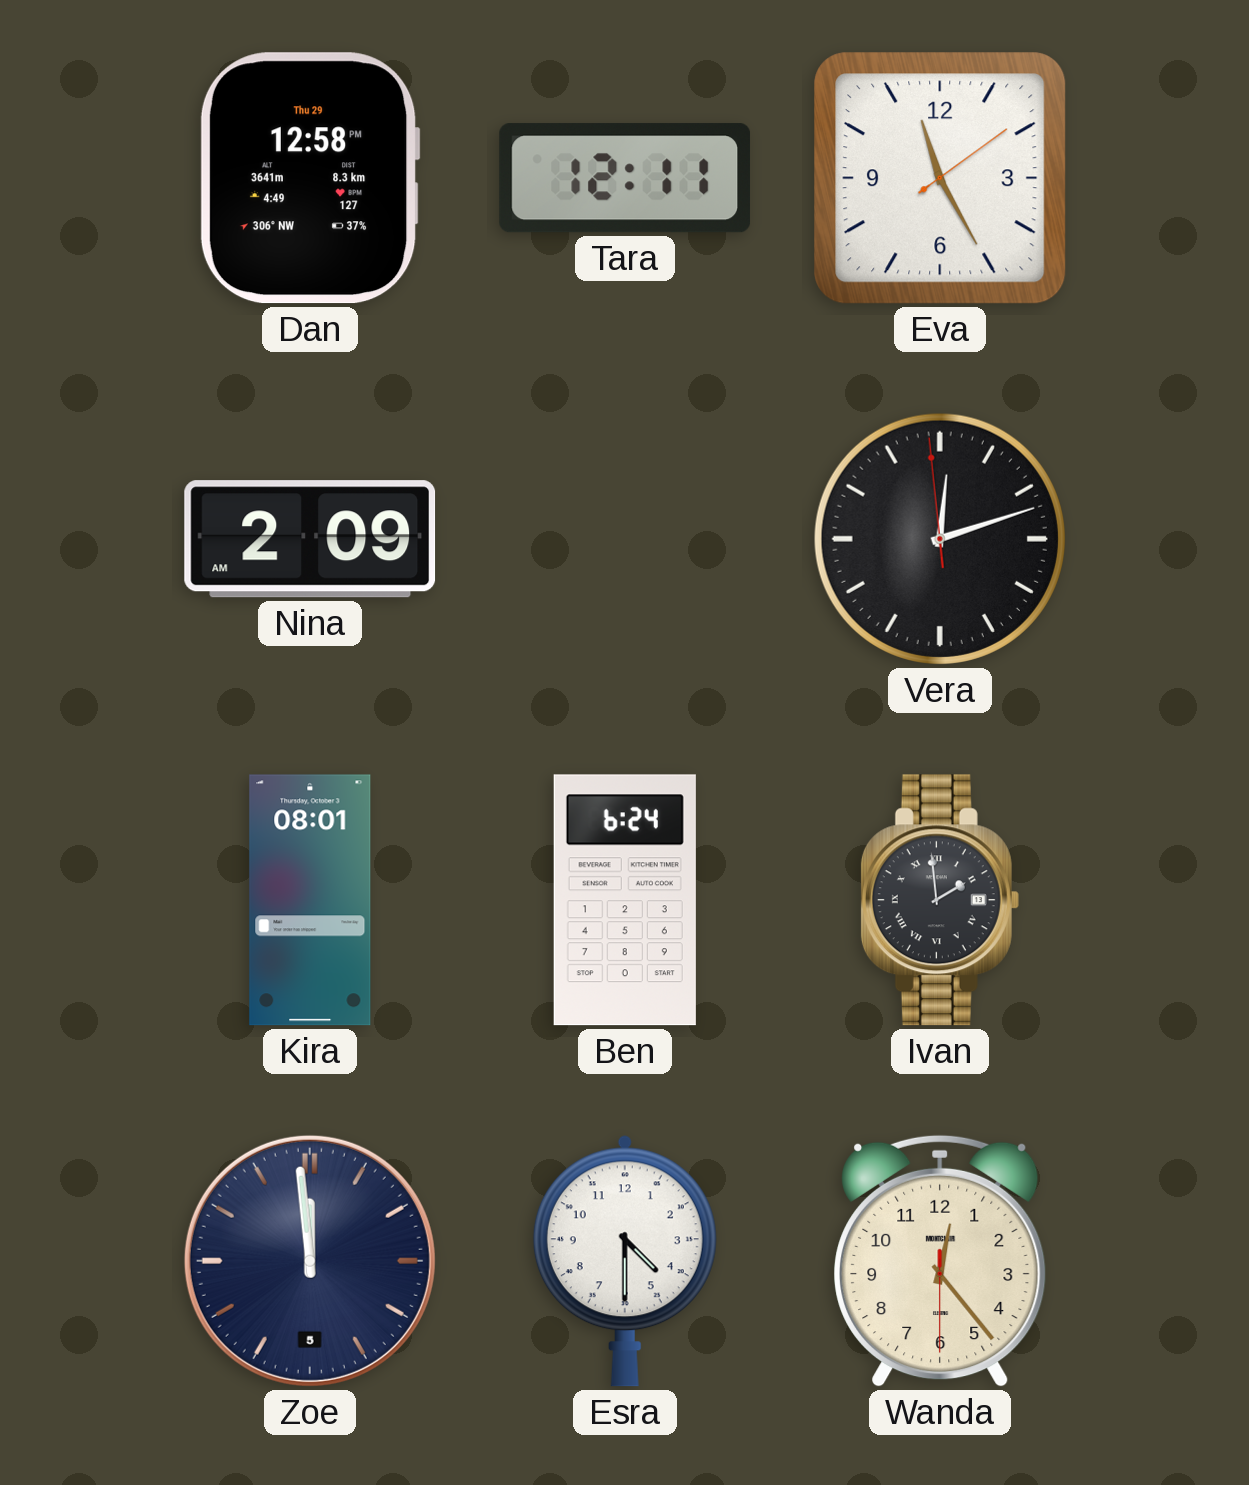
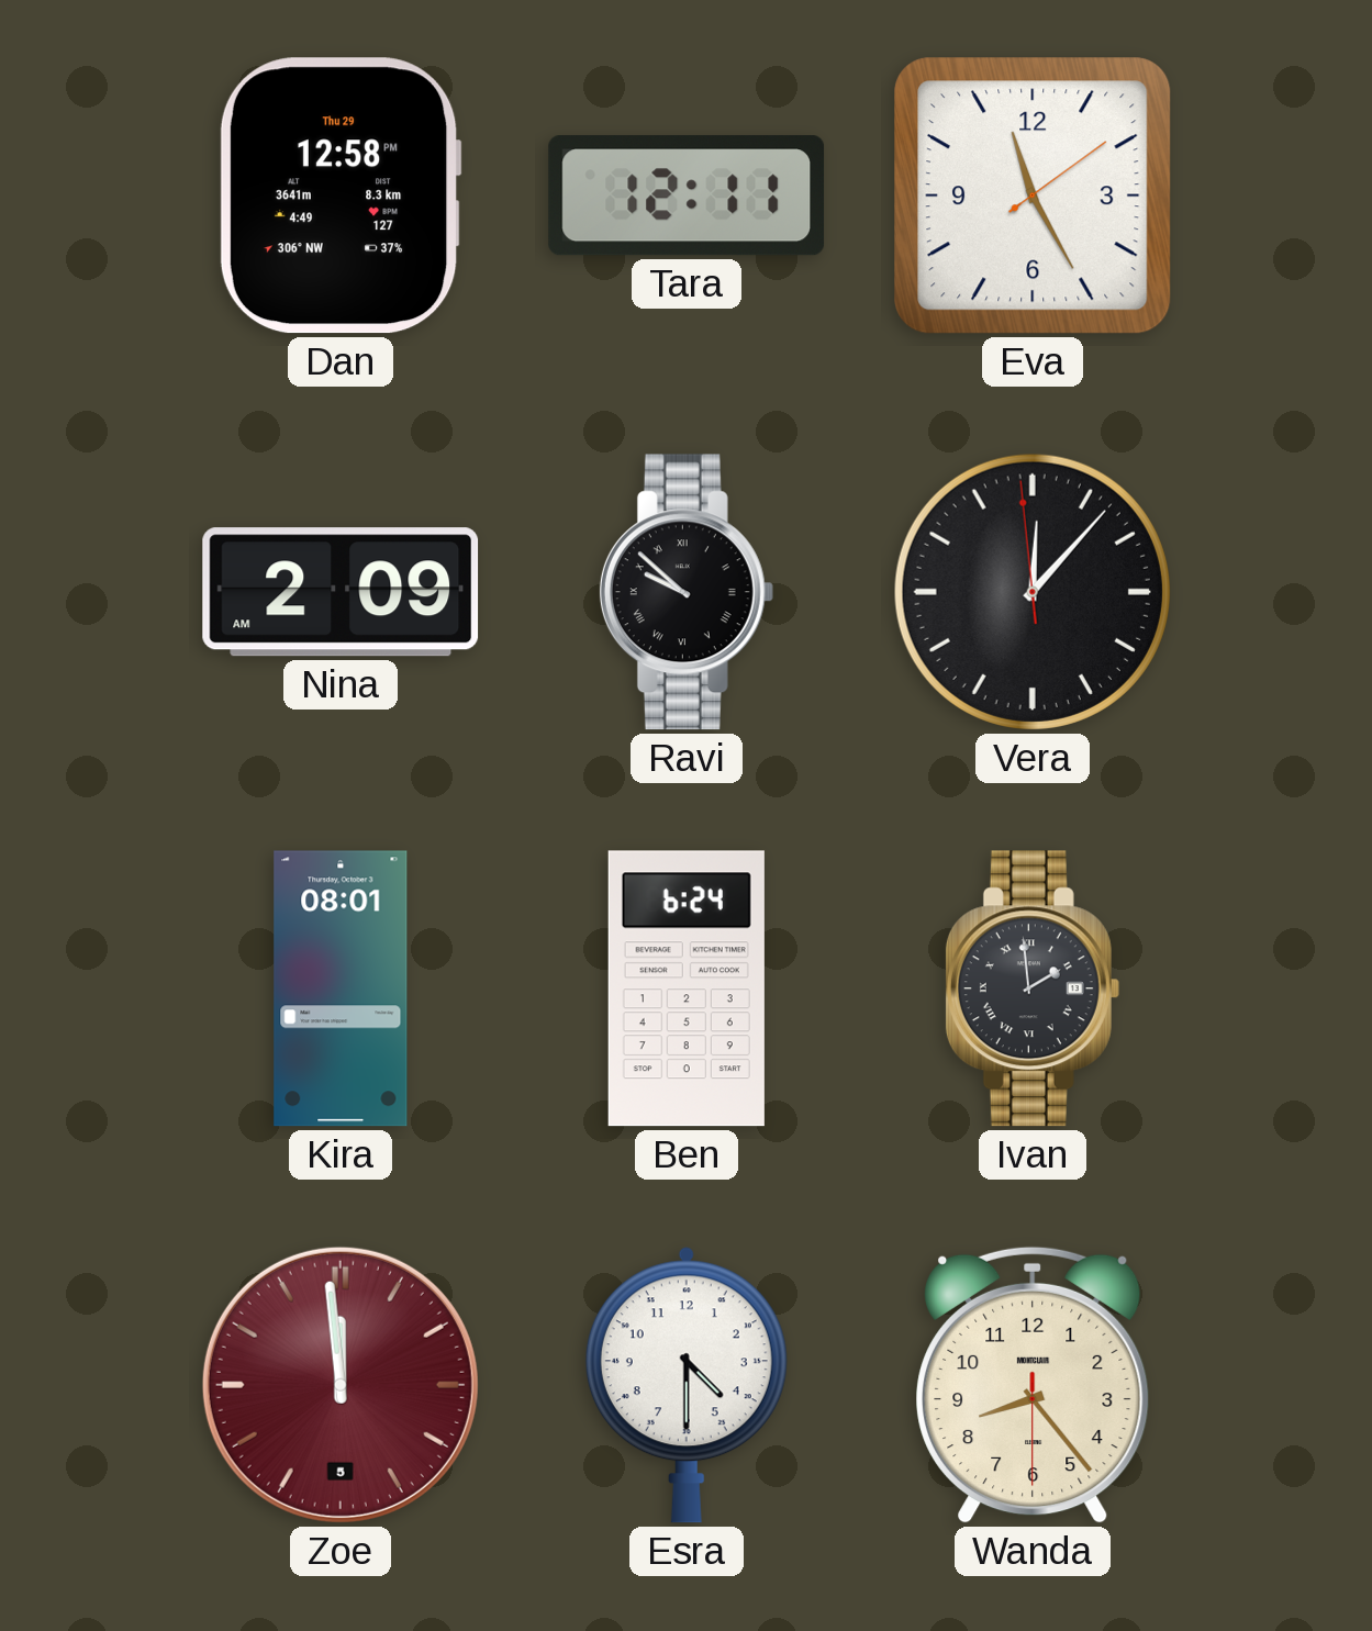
Ravi: none -> 9:52
Vera: 12:11 -> 12:06
Zoe dial: navy -> burgundy
Wanda: 12:23 -> 8:23
